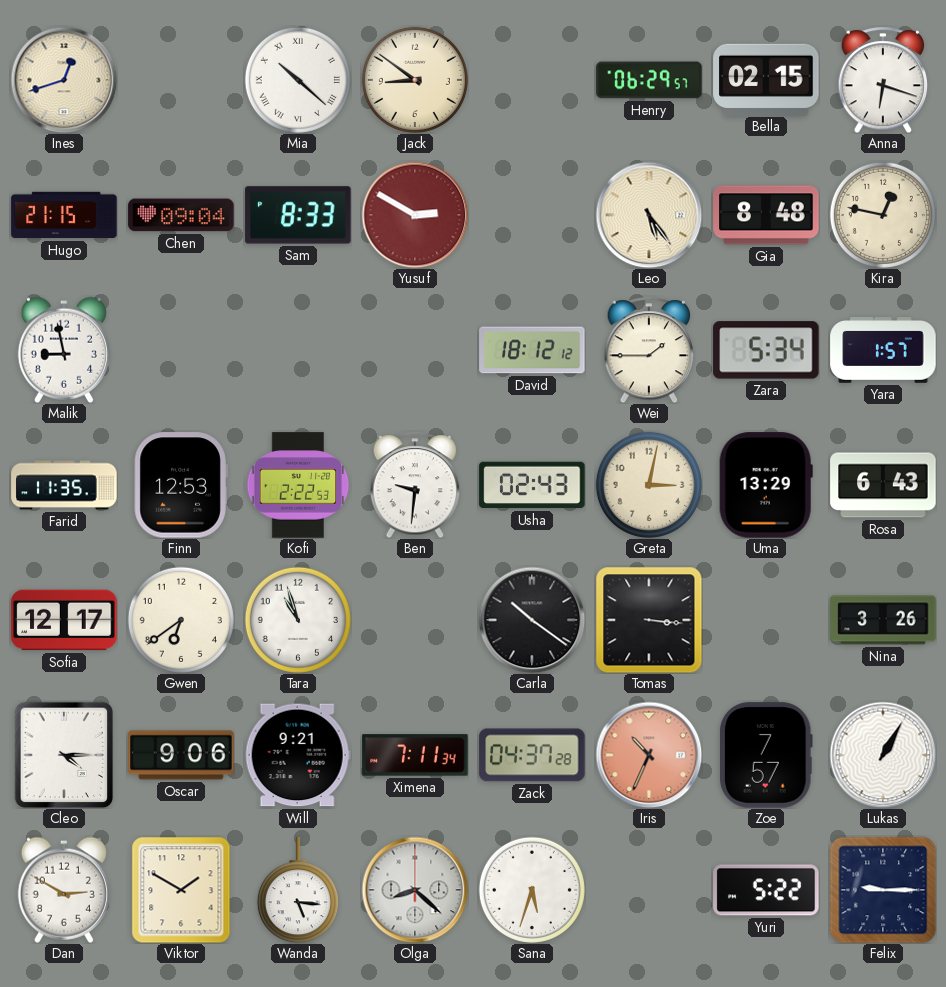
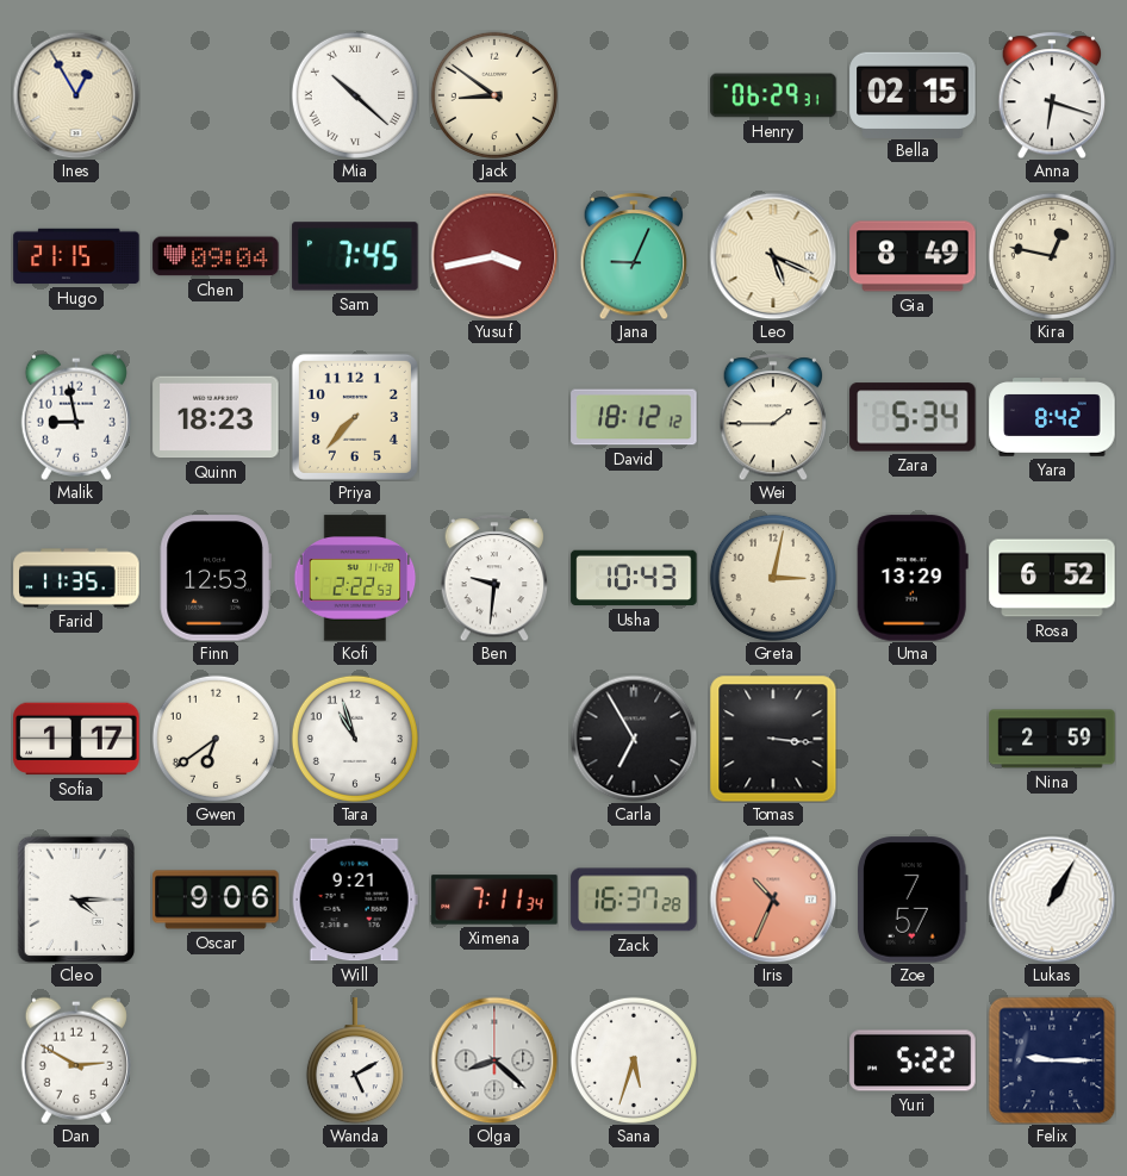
Ines: 12:42 -> 12:55
Henry: 06:29:57 -> 06:29:31
Sam: 8:33 -> 7:45
Yusuf: 2:50 -> 3:43
Jana: none -> 9:04
Leo: 5:24 -> 5:19
Gia: 8:48 -> 8:49
Quinn: none -> 18:23
Priya: none -> 7:37
Yara: 1:57 -> 8:42
Usha: 02:43 -> 10:43
Rosa: 6:43 -> 6:52
Sofia: 12:17 -> 1:17
Carla: 10:21 -> 6:55
Nina: 3:26 -> 2:59
Zack: 04:37 -> 16:37
Viktor: 1:50 -> none
Wanda: 5:16 -> 5:10
